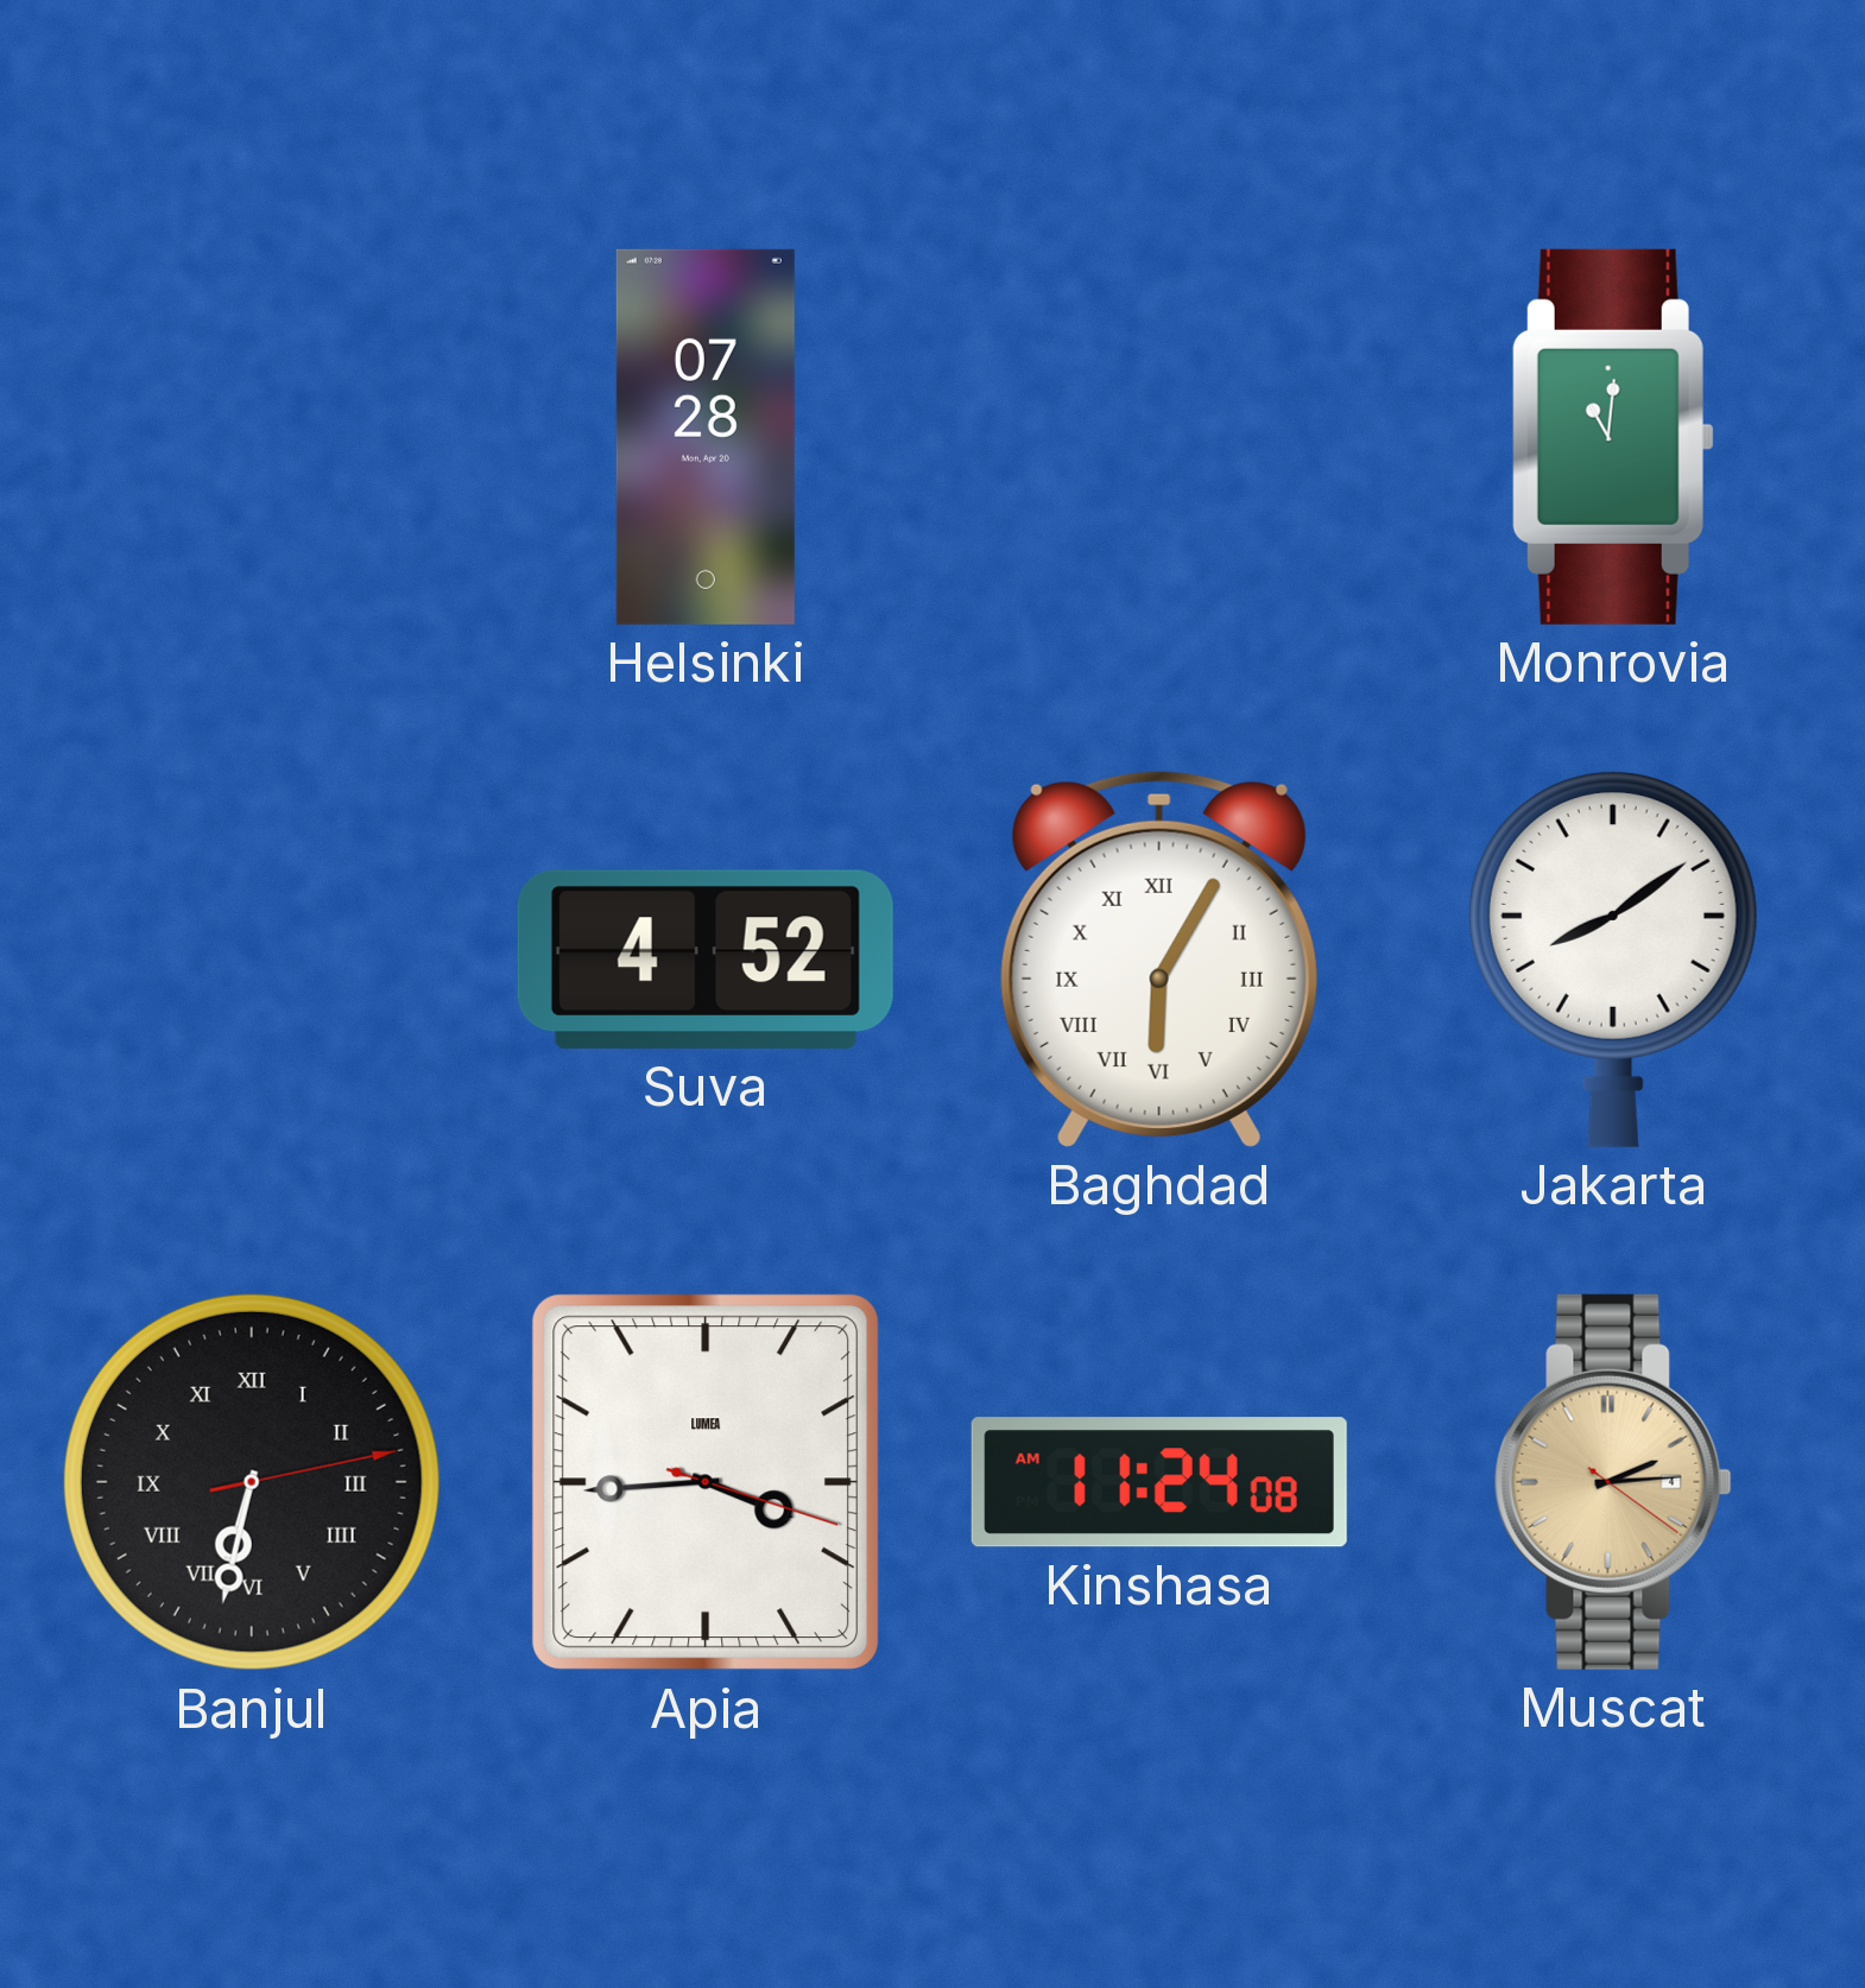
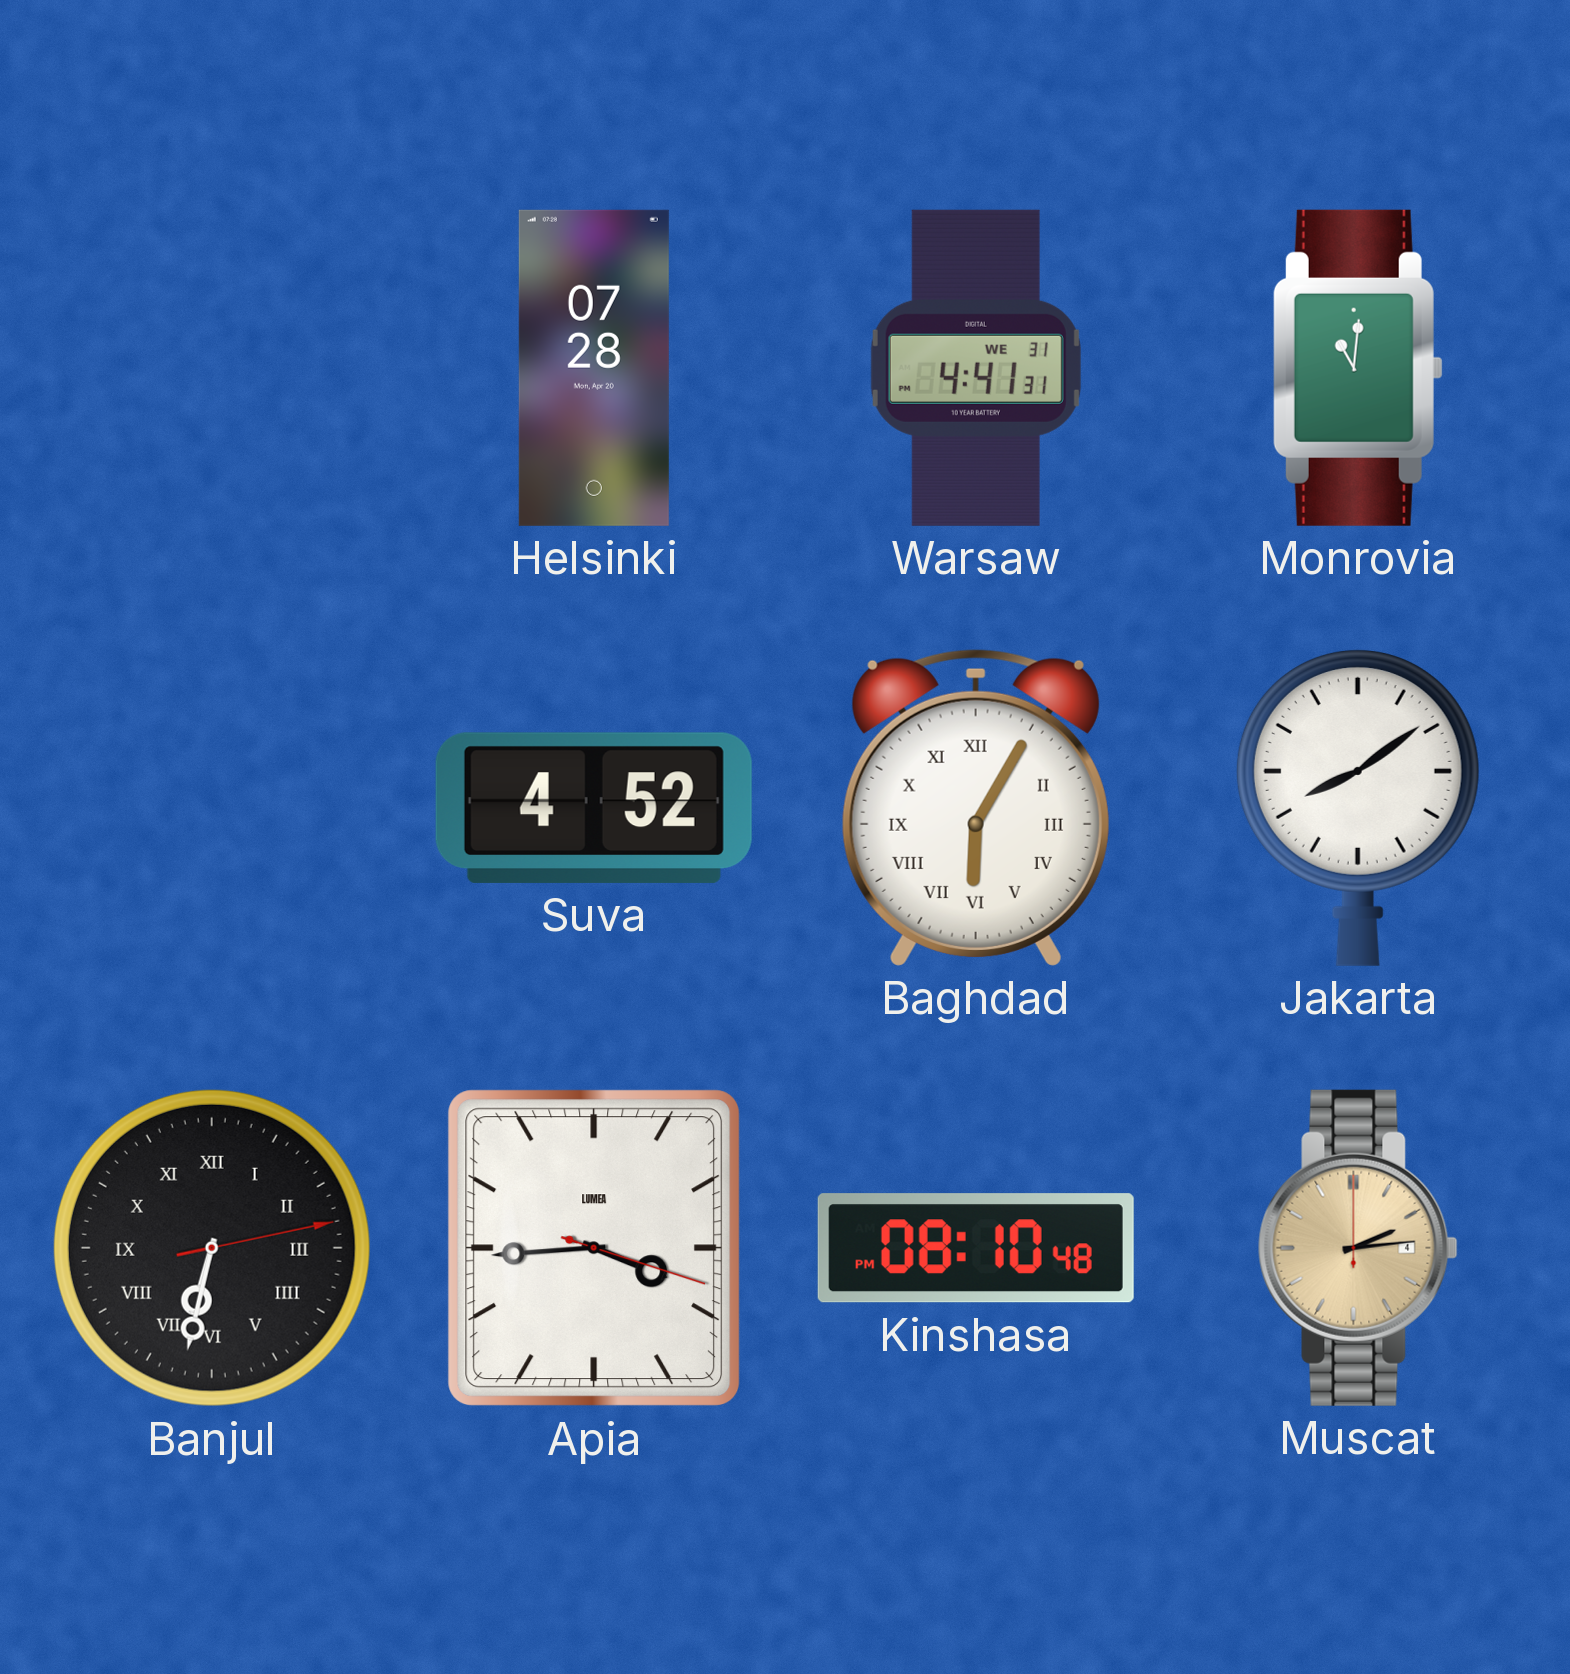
Warsaw: none -> 4:41
Kinshasa: 11:24 -> 08:10
Muscat: 2:14:21 -> 2:14:00
